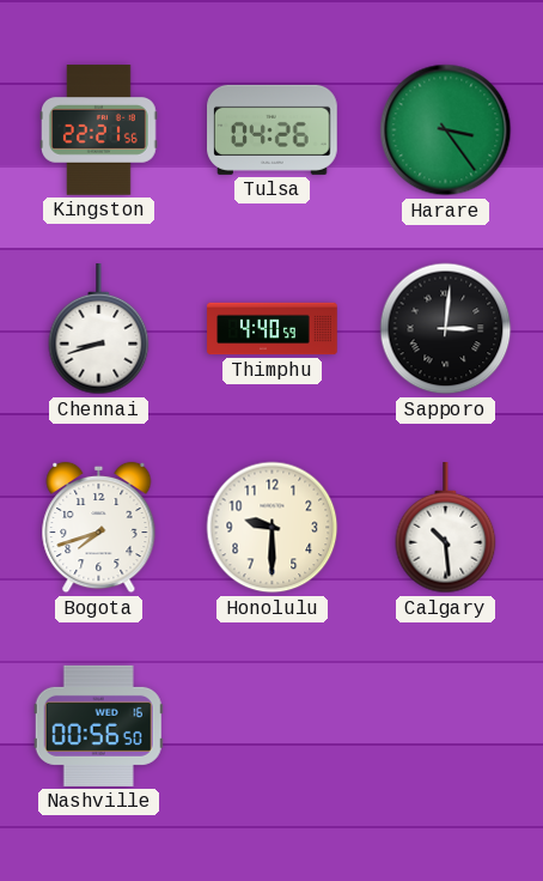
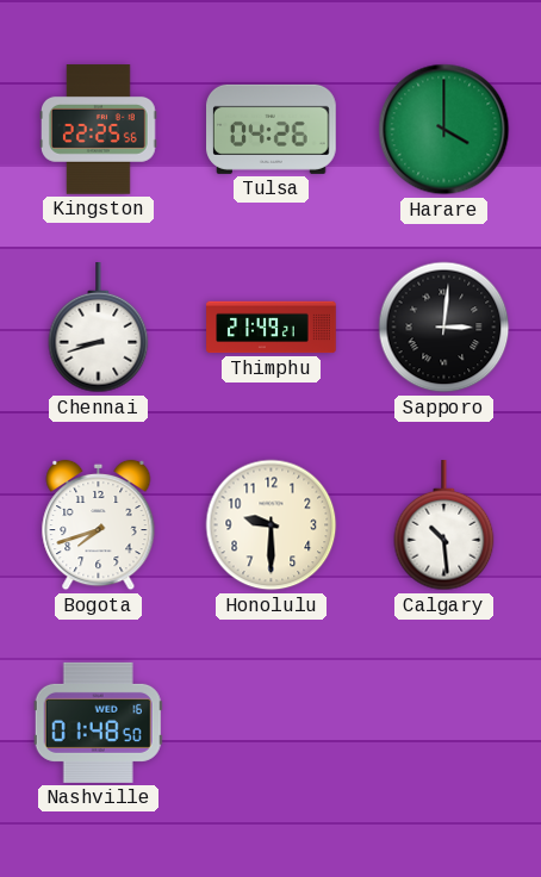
Kingston: 22:21 -> 22:25
Harare: 3:24 -> 4:00
Thimphu: 4:40 -> 21:49
Nashville: 00:56 -> 01:48
